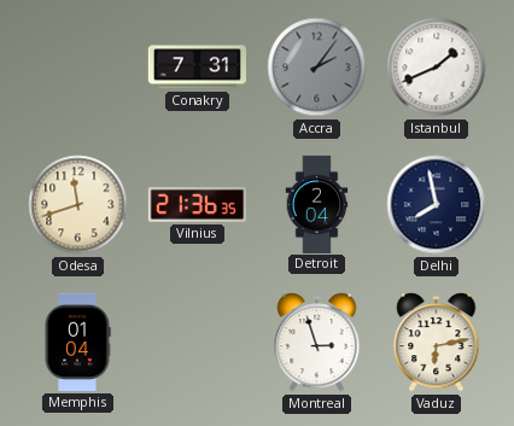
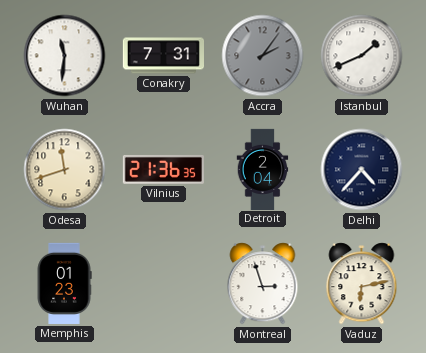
Wuhan: none -> 11:31
Delhi: 7:58 -> 4:37
Memphis: 01:04 -> 01:23
